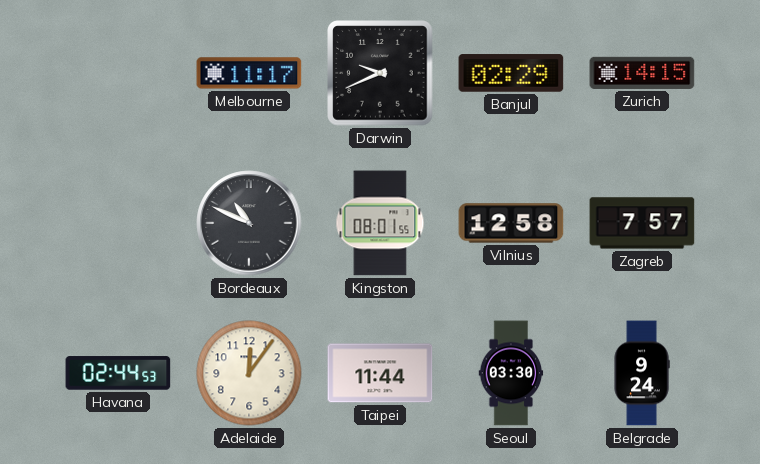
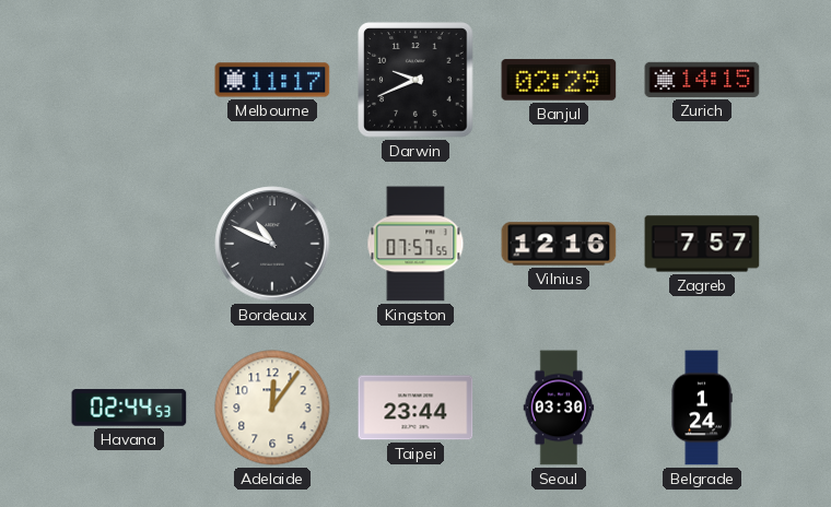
Kingston: 08:01 -> 07:57
Vilnius: 12:58 -> 12:16
Taipei: 11:44 -> 23:44
Belgrade: 9:24 -> 1:24
